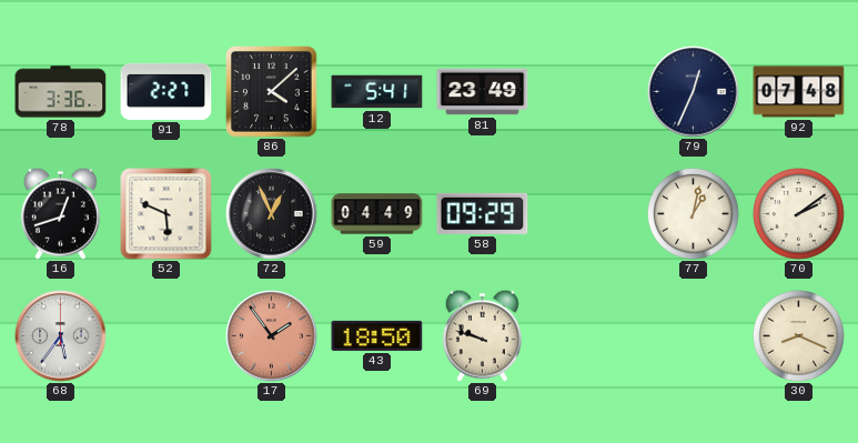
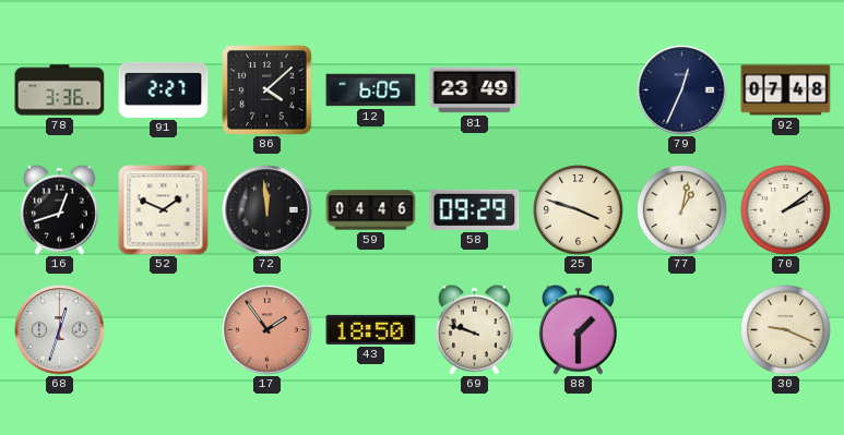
12: 5:41 -> 6:05
52: 5:49 -> 1:49
72: 12:56 -> 11:59
59: 04:49 -> 04:46
25: none -> 3:48
68: 5:36 -> 12:33
88: none -> 1:30
30: 8:19 -> 9:19
